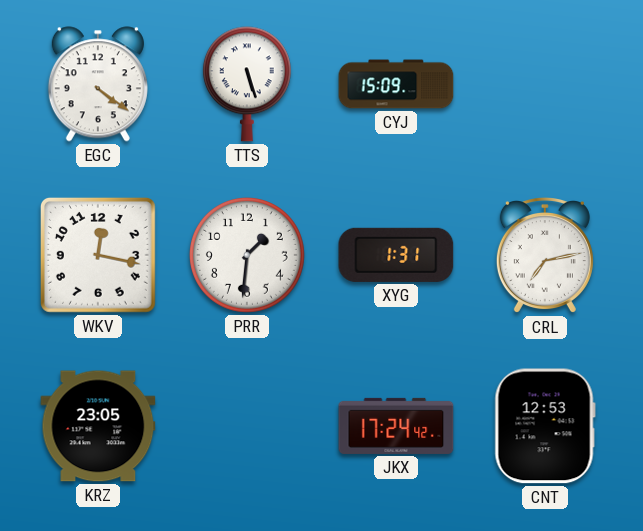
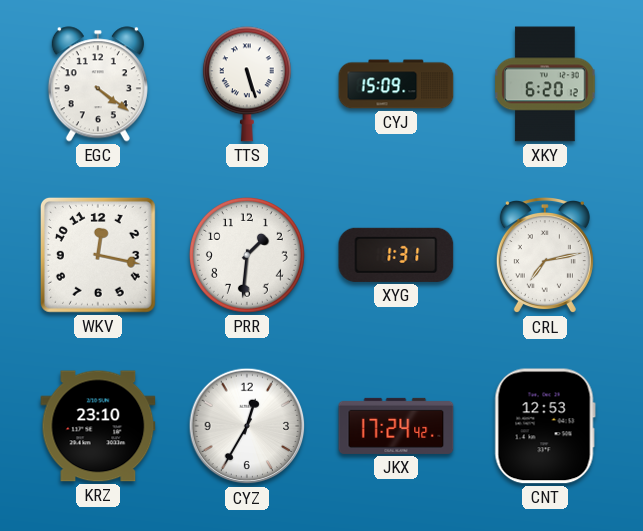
XKY: none -> 6:20
KRZ: 23:05 -> 23:10
CYZ: none -> 12:35
